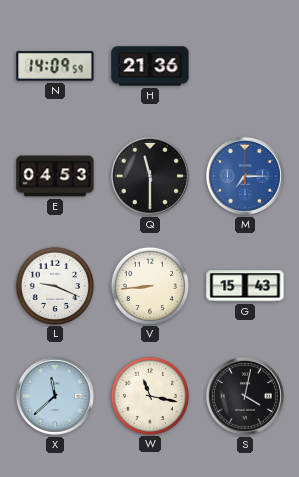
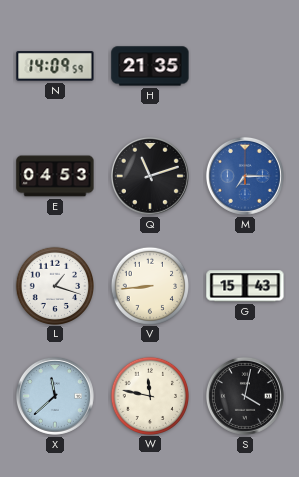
H: 21:36 -> 21:35
Q: 11:30 -> 11:12
L: 9:19 -> 1:18
W: 11:17 -> 11:47
